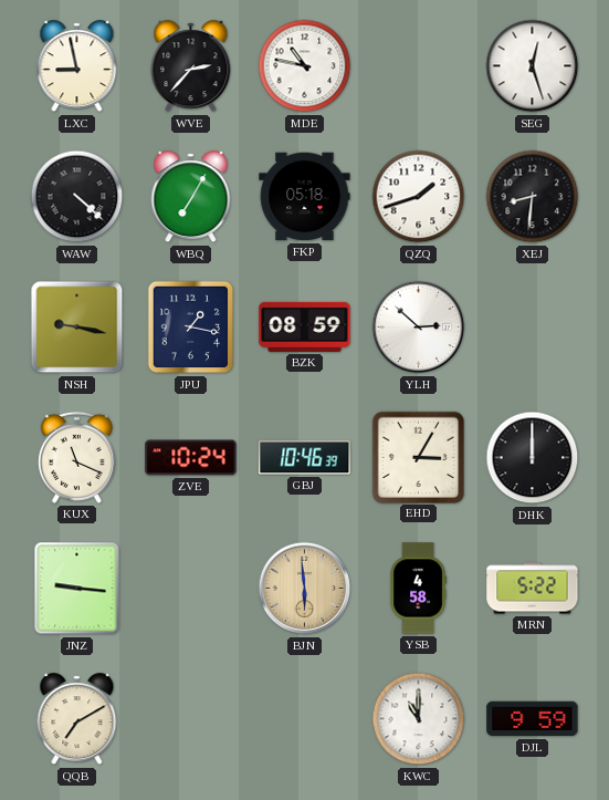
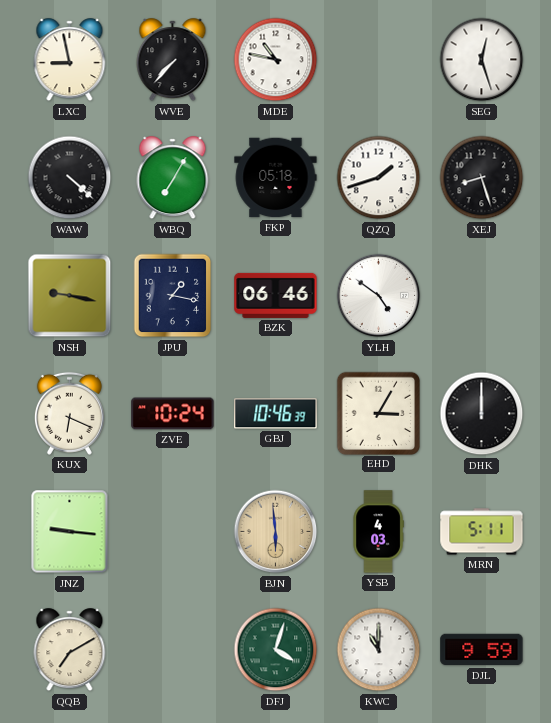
WVE: 2:37 -> 7:37
XEJ: 8:31 -> 8:27
BZK: 08:59 -> 06:46
YLH: 2:52 -> 4:51
KUX: 11:19 -> 6:19
YSB: 4:58 -> 4:03
MRN: 5:22 -> 5:11
DFJ: none -> 4:03
